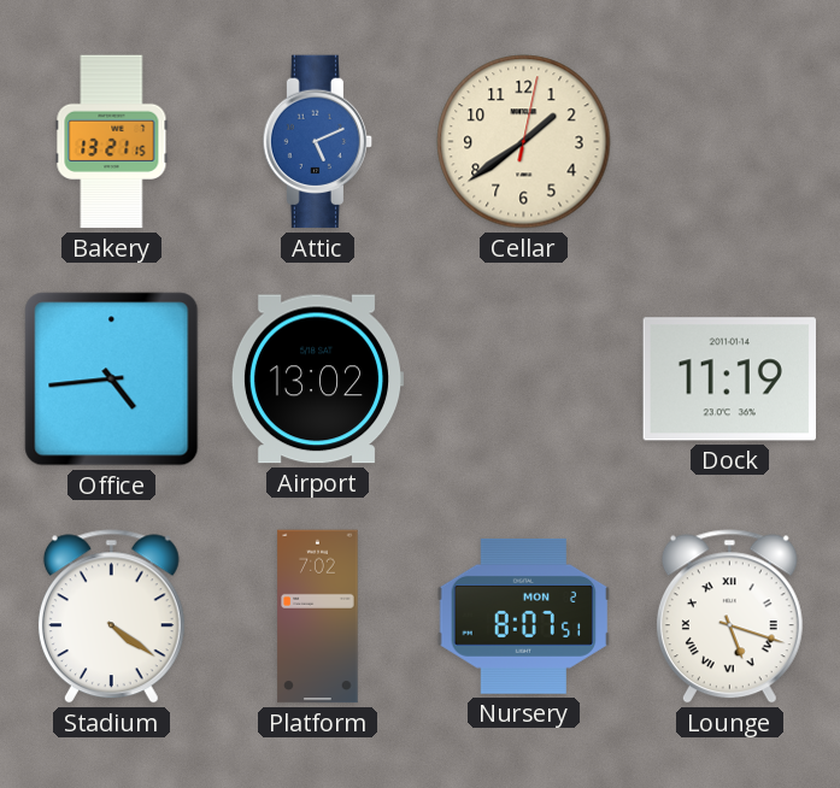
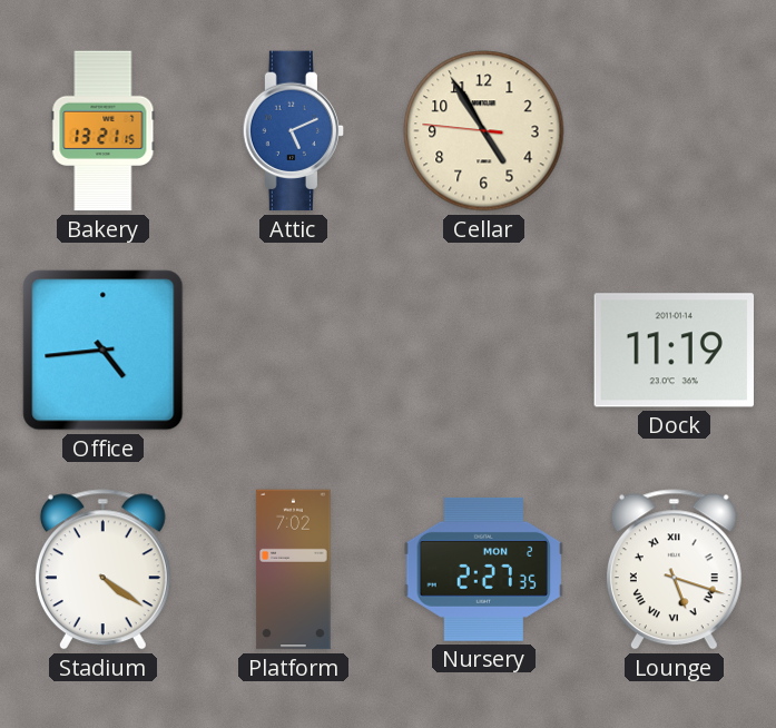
Cellar: 1:39 -> 4:54
Airport: 13:02 -> none
Nursery: 8:07 -> 2:27
